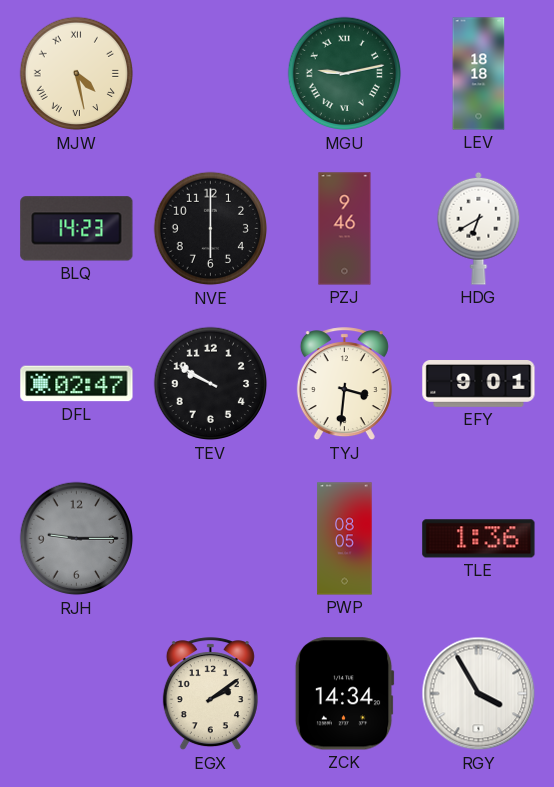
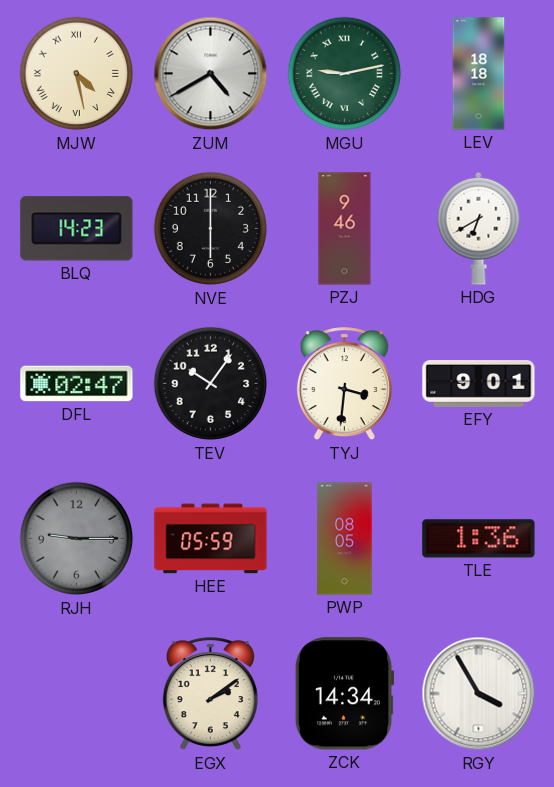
ZUM: none -> 4:40
TEV: 9:50 -> 10:06
HEE: none -> 05:59
